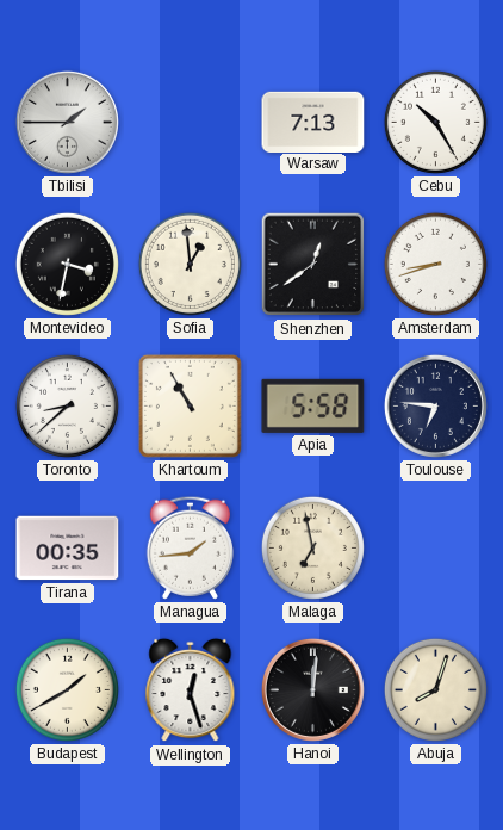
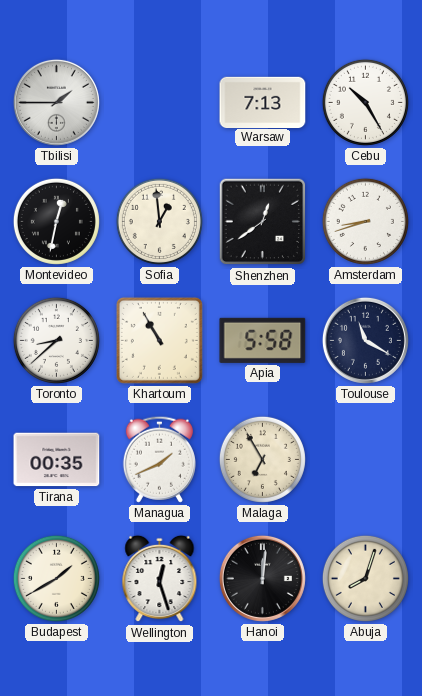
Montevideo: 3:32 -> 12:32
Toulouse: 6:46 -> 11:20
Managua: 1:44 -> 1:41
Malaga: 6:58 -> 6:55
